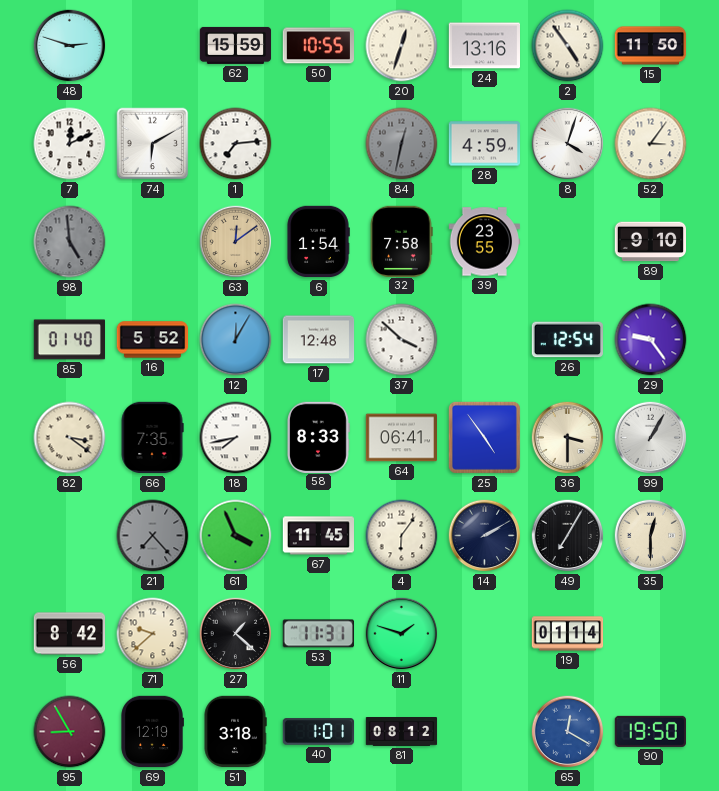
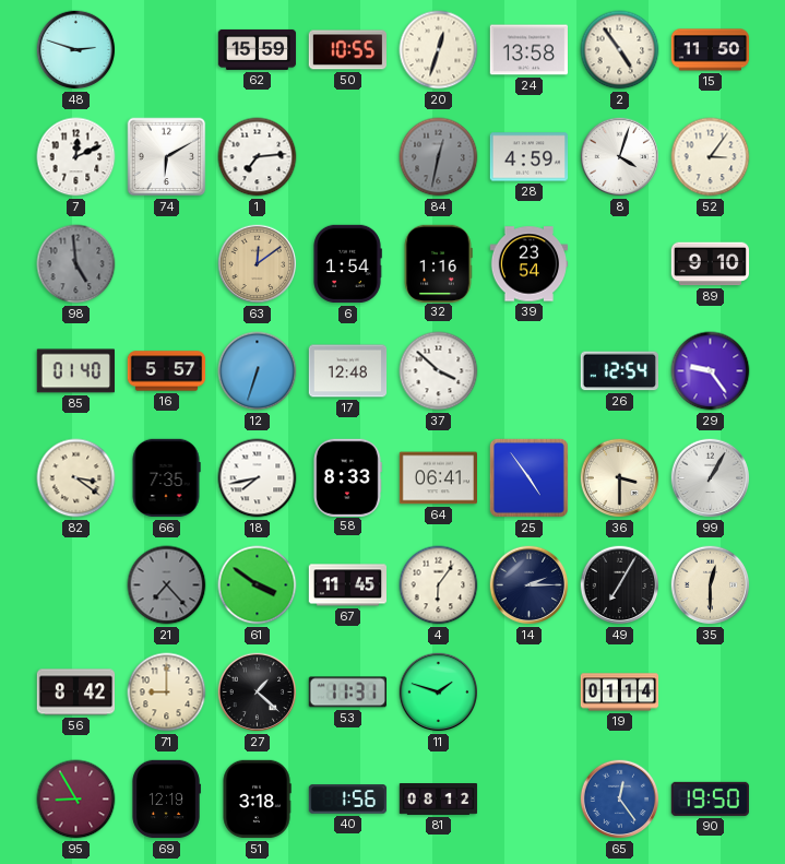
24: 13:16 -> 13:58
32: 7:58 -> 1:16
39: 23:55 -> 23:54
16: 5:52 -> 5:57
12: 12:05 -> 6:33
61: 3:56 -> 3:51
14: 2:10 -> 2:15
71: 9:38 -> 9:00
40: 1:01 -> 1:56
65: 12:20 -> 12:24
